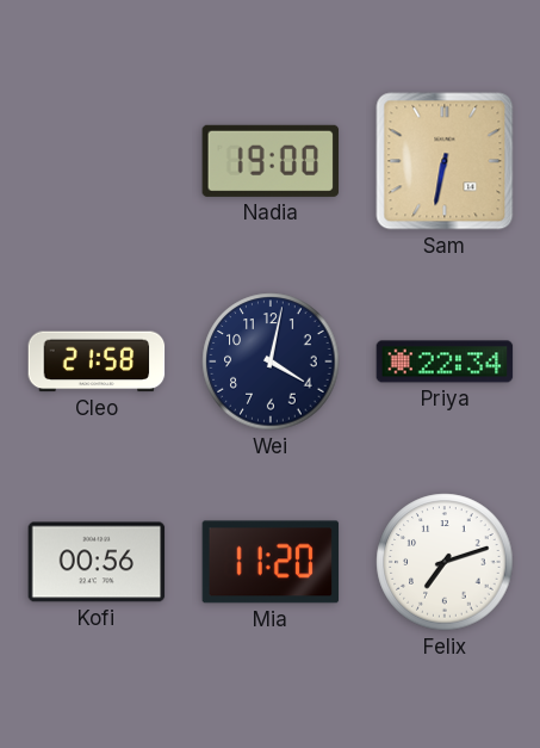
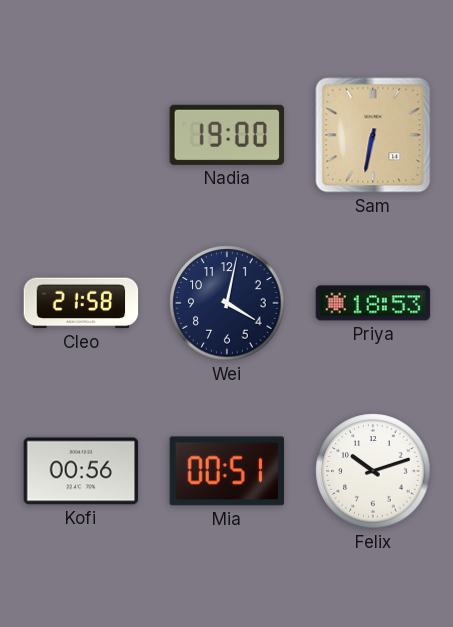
Priya: 22:34 -> 18:53
Mia: 11:20 -> 00:51
Felix: 7:12 -> 10:12
